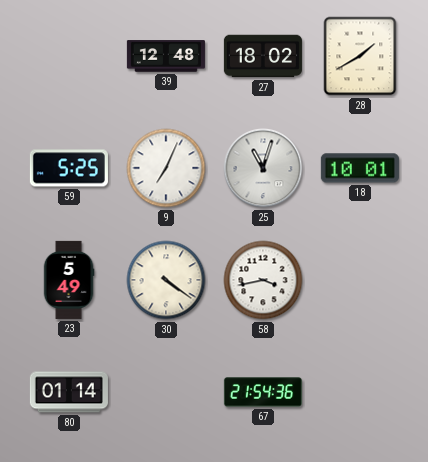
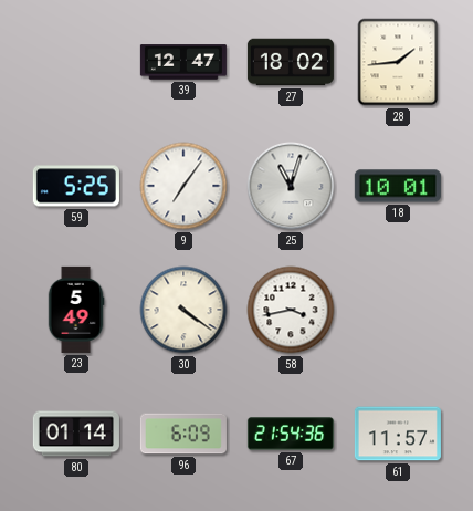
39: 12:48 -> 12:47
28: 1:40 -> 1:44
9: 7:04 -> 7:06
96: none -> 6:09
61: none -> 11:57
